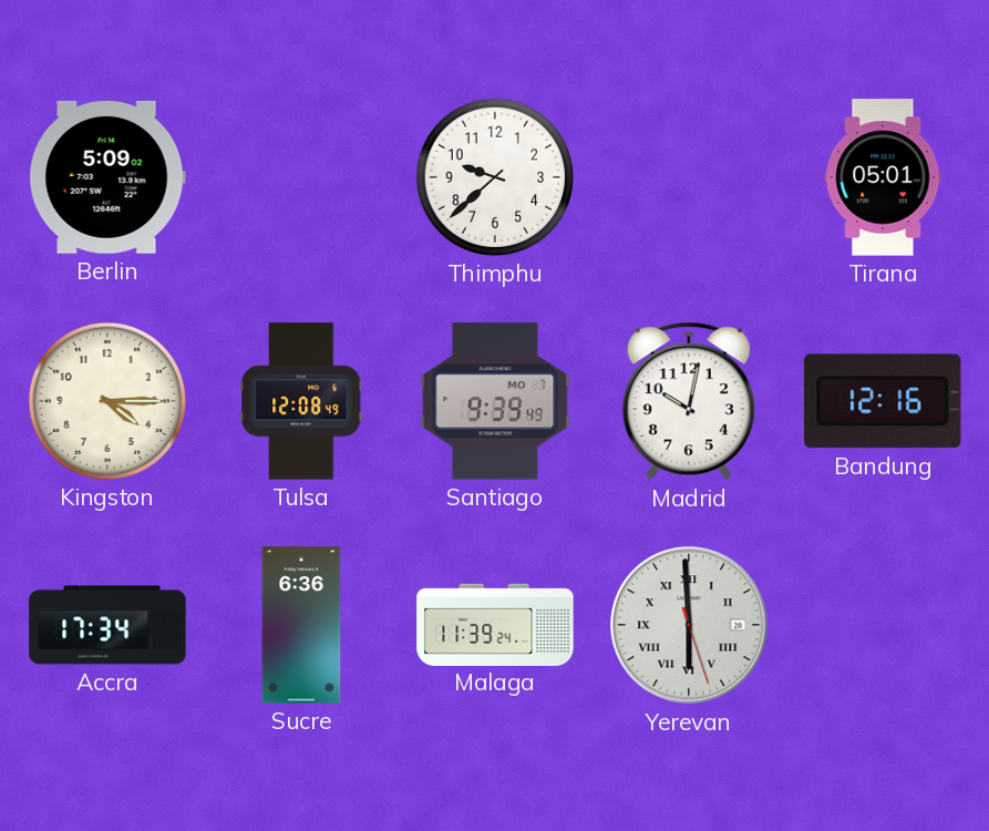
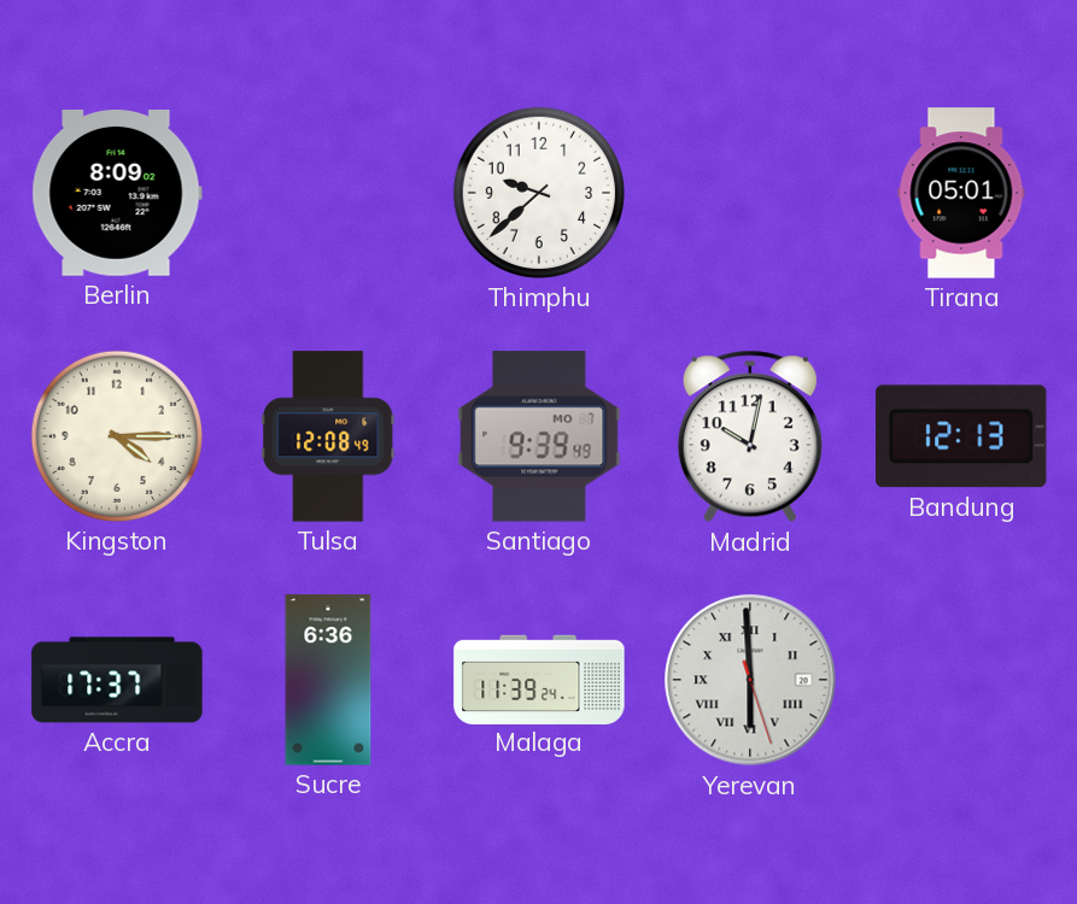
Berlin: 5:09 -> 8:09
Bandung: 12:16 -> 12:13
Accra: 17:34 -> 17:37
